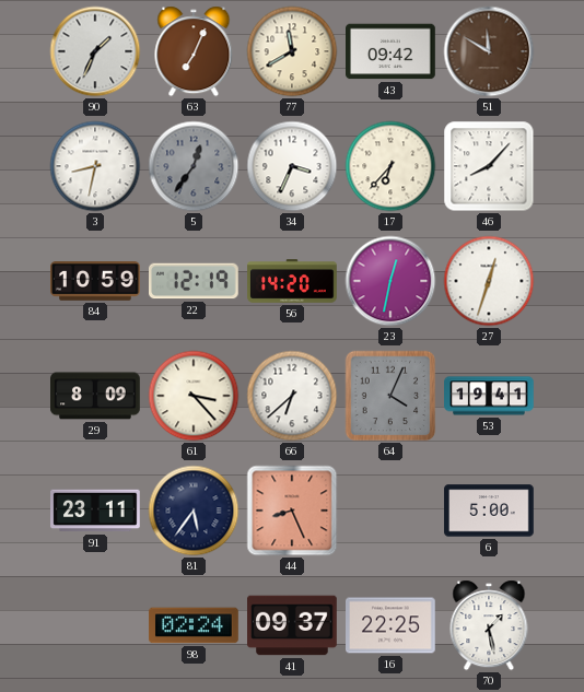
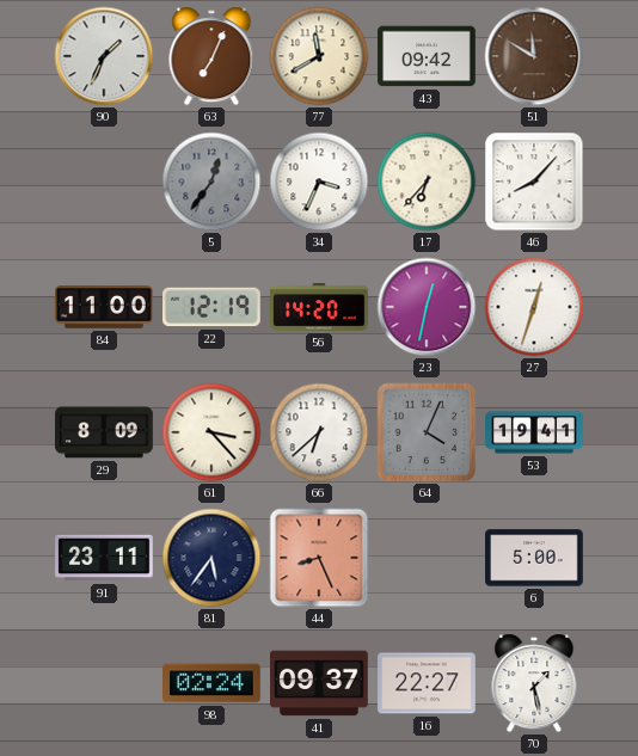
3: 8:32 -> none
84: 10:59 -> 11:00
16: 22:25 -> 22:27
